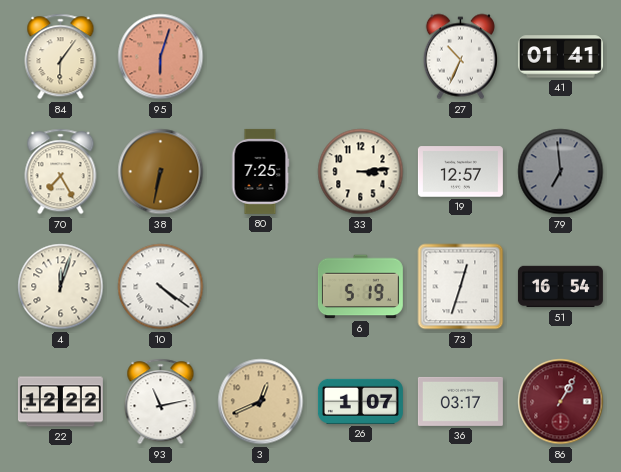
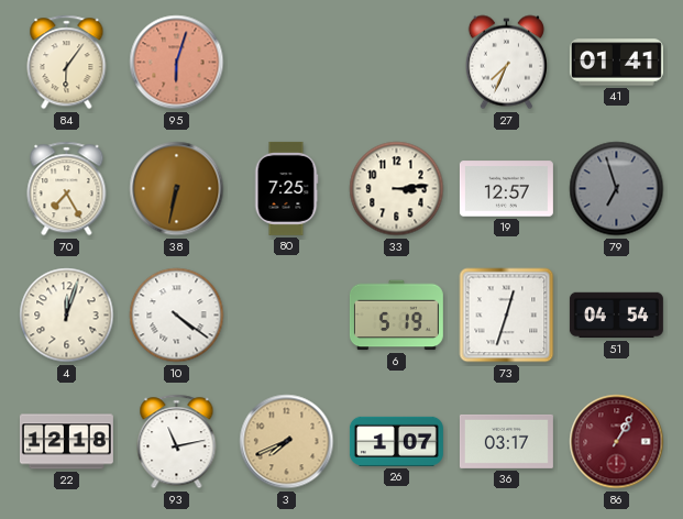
27: 10:34 -> 7:34
79: 6:59 -> 6:57
51: 16:54 -> 04:54
22: 12:22 -> 12:18
3: 12:41 -> 7:41
